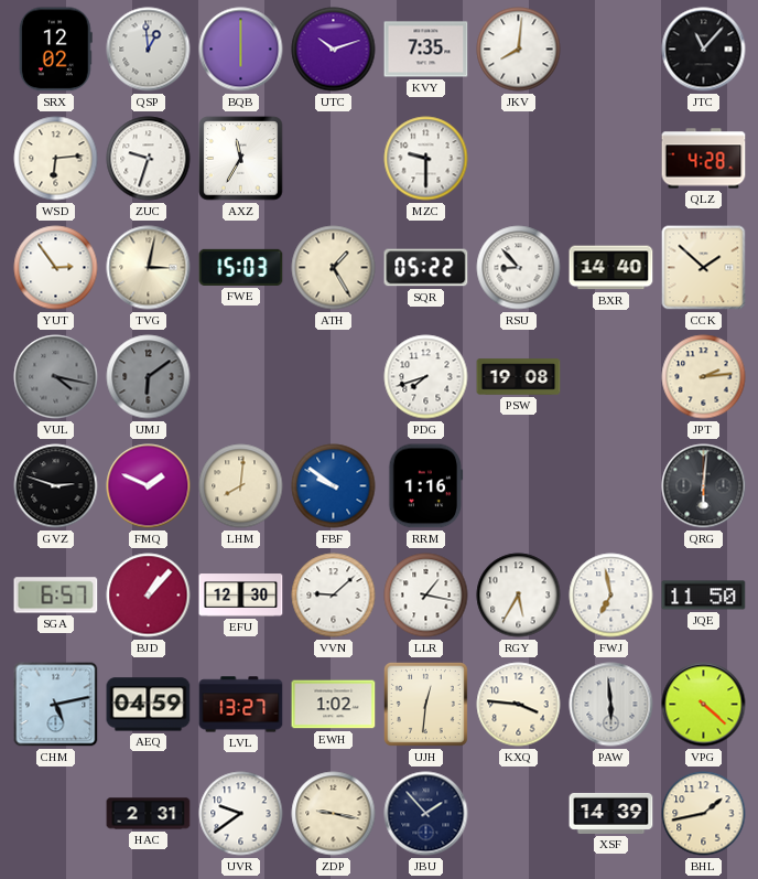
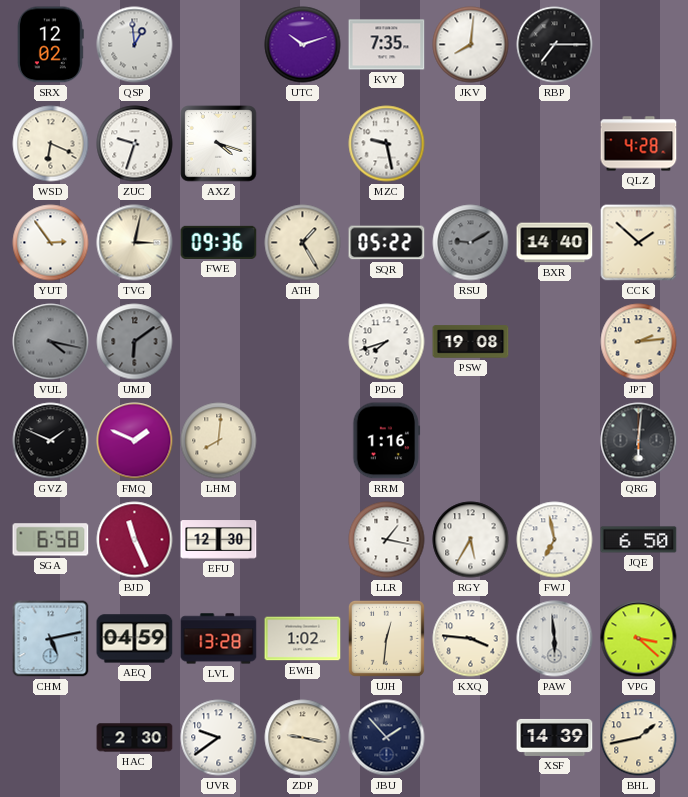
BQB: 6:00 -> none
RBP: none -> 7:15
JTC: 11:07 -> none
WSD: 6:14 -> 6:19
AXZ: 11:35 -> 4:18
MZC: 9:30 -> 9:28
FWE: 15:03 -> 09:36
RSU: 8:53 -> 9:10
RSU dial: white -> grey
GVZ: 2:48 -> 1:49
FBF: 9:51 -> none
SGA: 6:57 -> 6:58
BJD: 1:07 -> 11:26
VVN: 9:08 -> none
JQE: 11:50 -> 6:50
LVL: 13:27 -> 13:28
VPG: 4:22 -> 3:22
HAC: 2:31 -> 2:30
